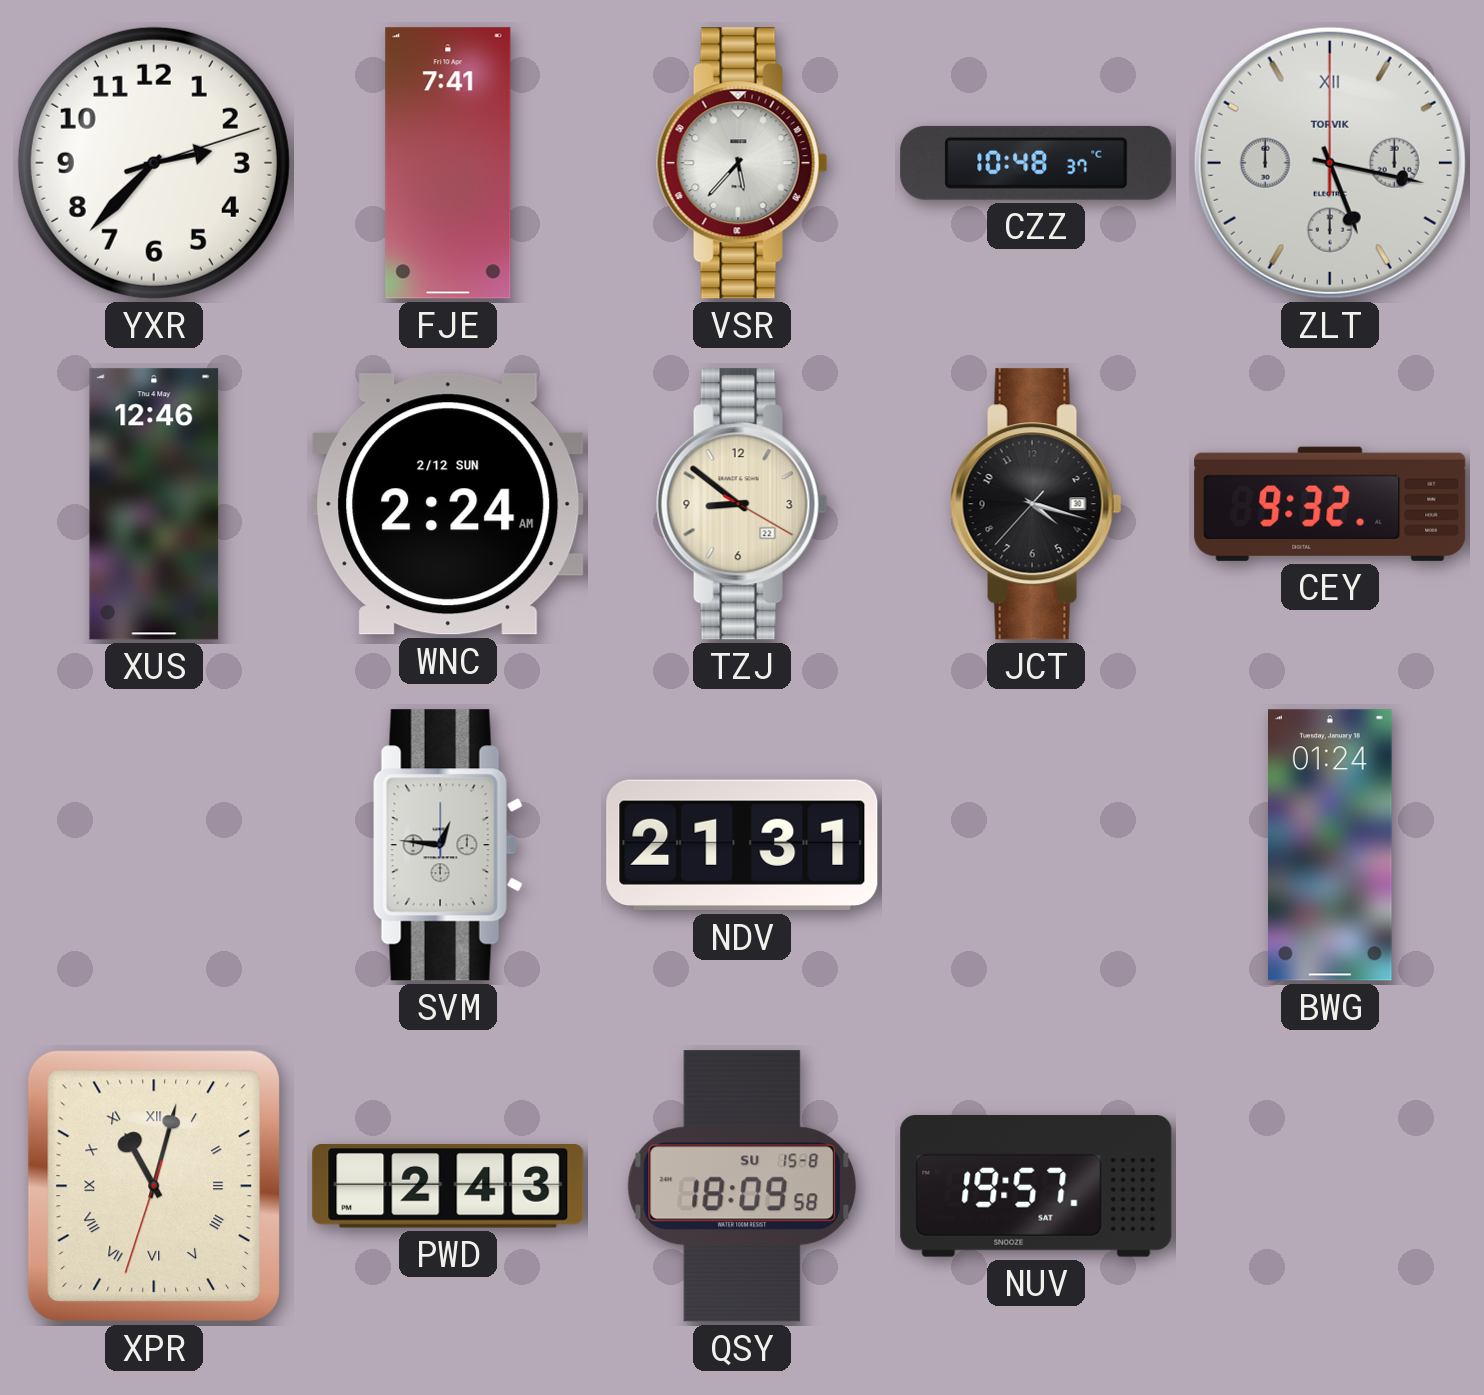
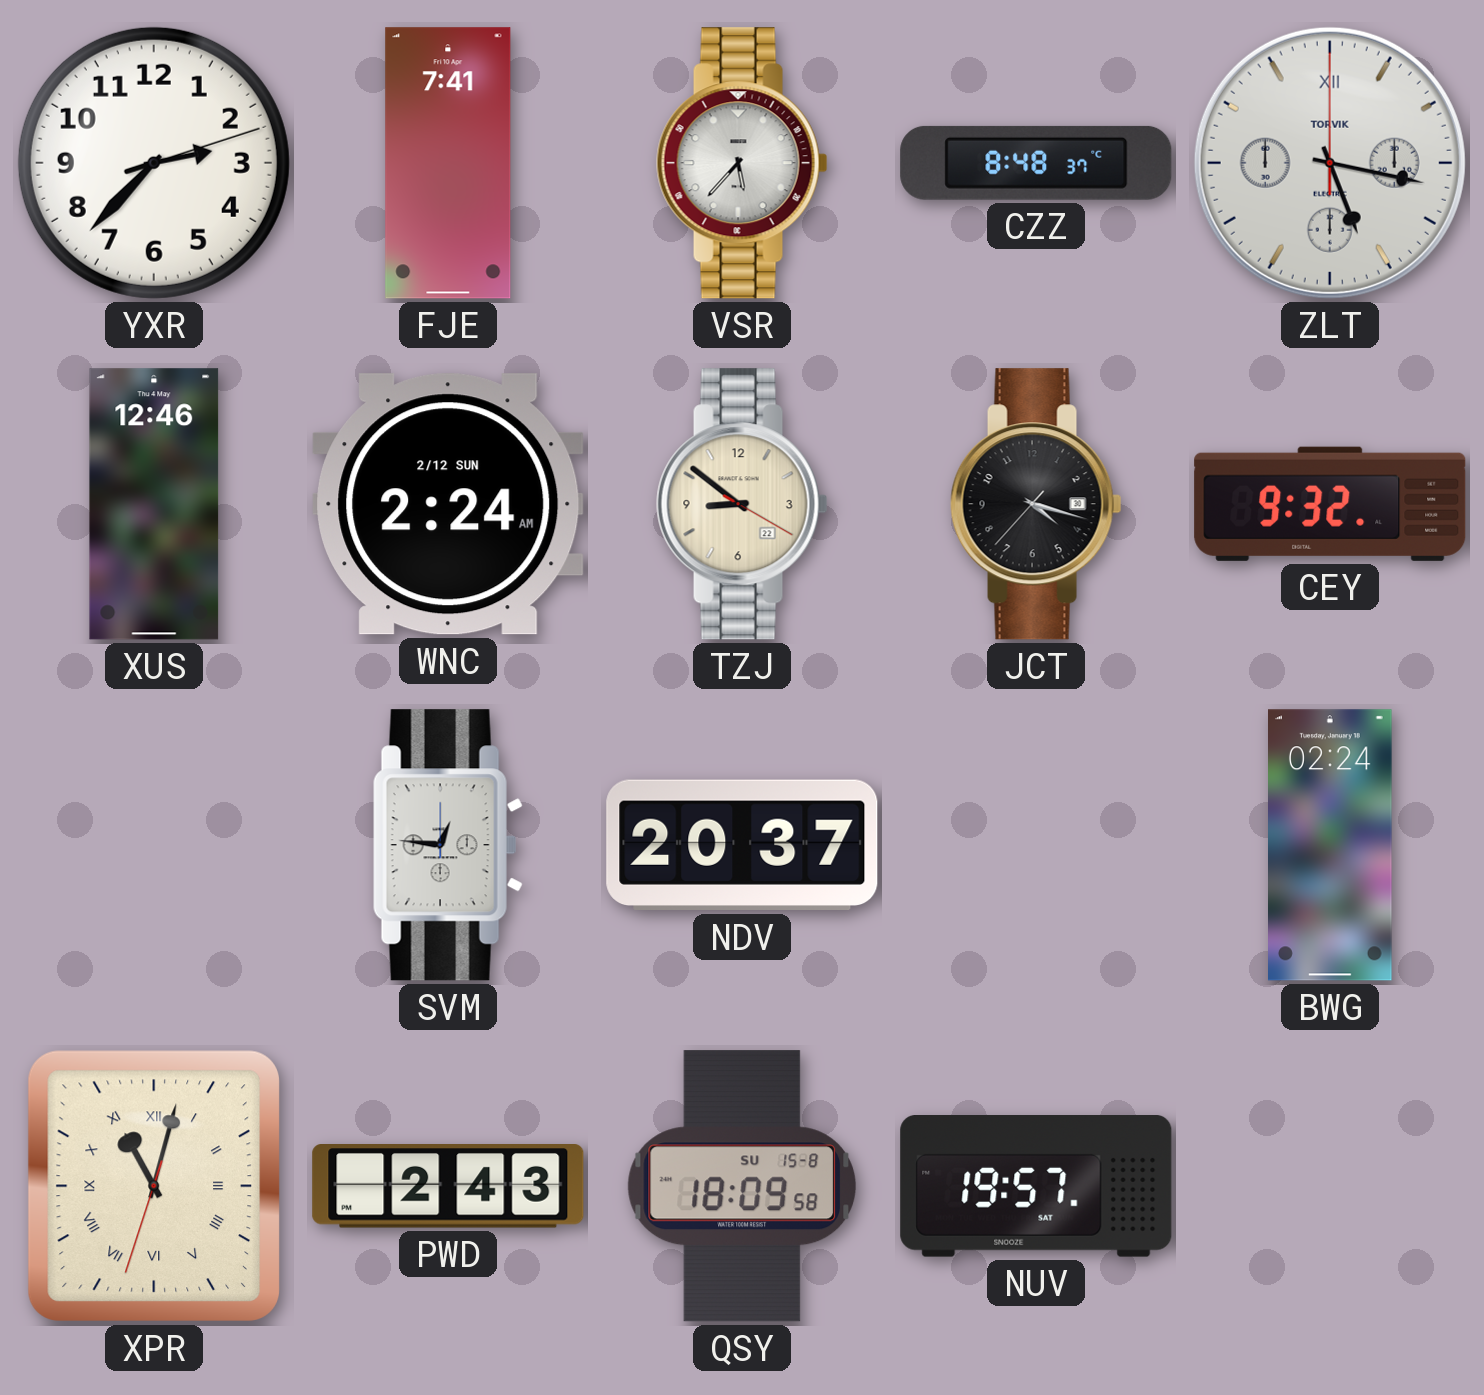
CZZ: 10:48 -> 8:48
NDV: 21:31 -> 20:37
BWG: 01:24 -> 02:24
